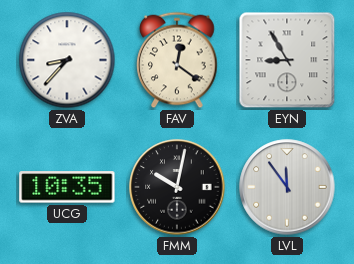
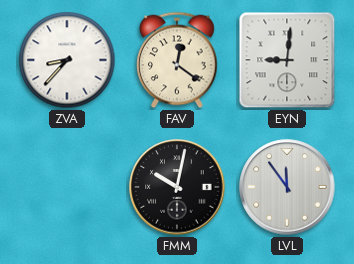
EYN: 8:55 -> 9:01
UCG: 10:35 -> none
